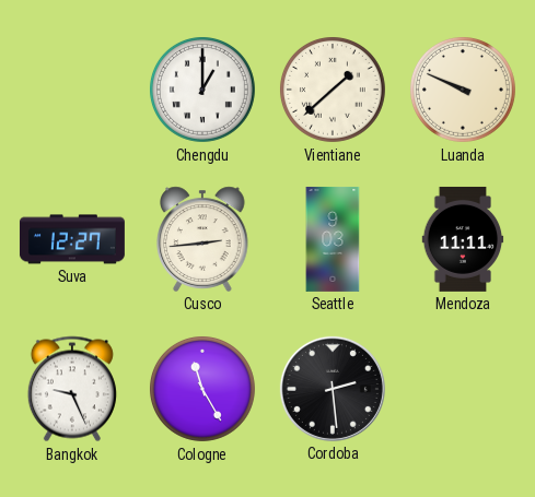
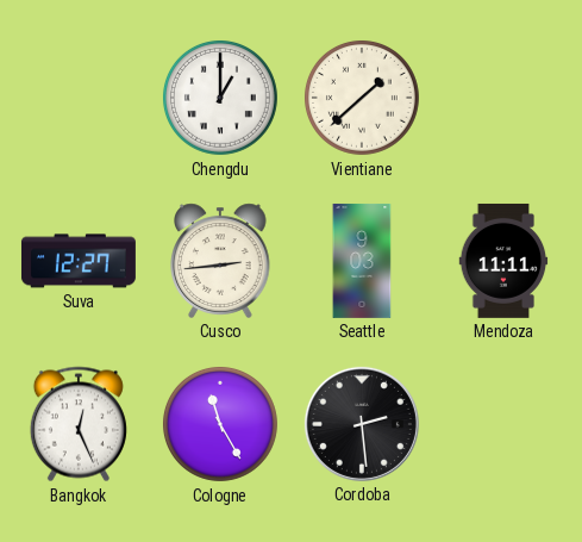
Luanda: 9:49 -> none
Bangkok: 9:26 -> 12:26
